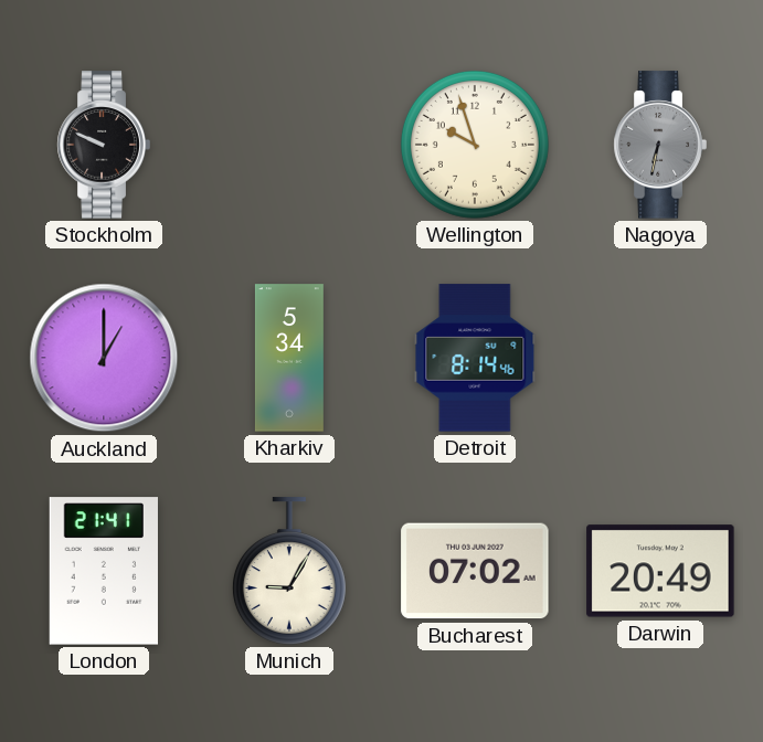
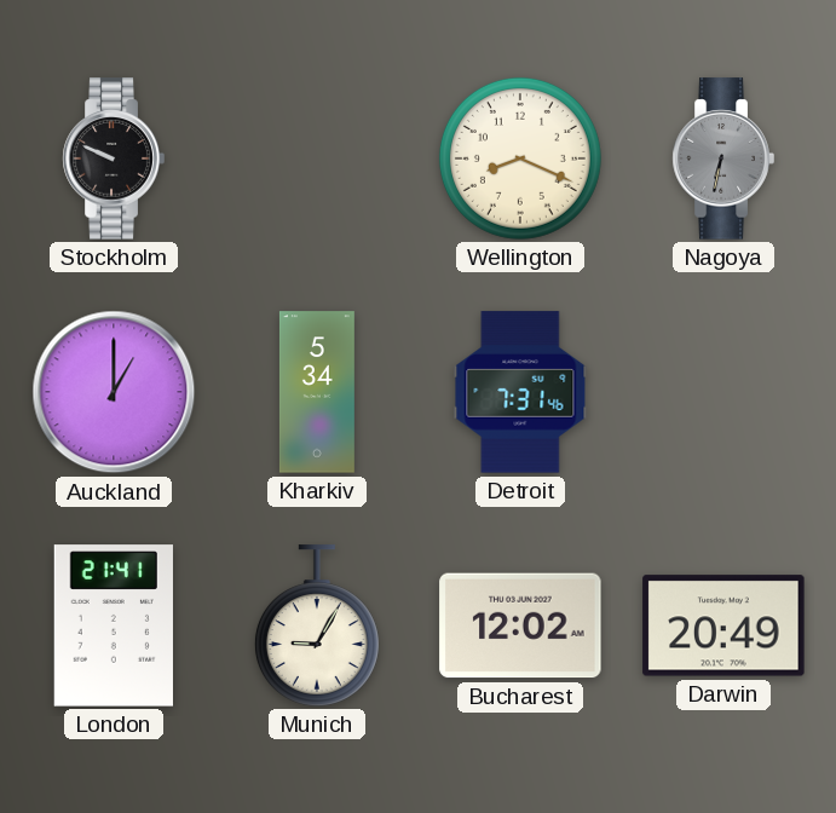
Wellington: 9:57 -> 8:19
Detroit: 8:14 -> 7:31
Bucharest: 07:02 -> 12:02
